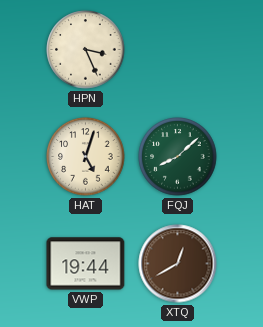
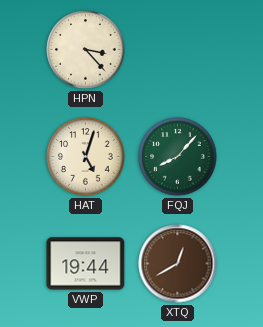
HPN: 3:26 -> 3:23
FQJ: 8:08 -> 8:07
